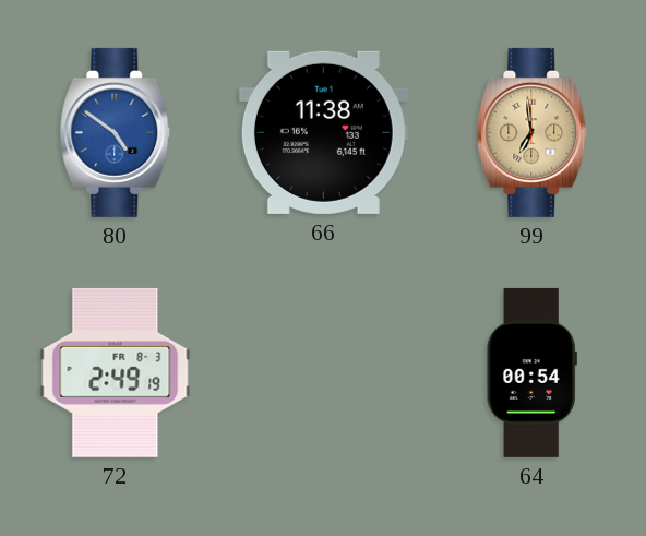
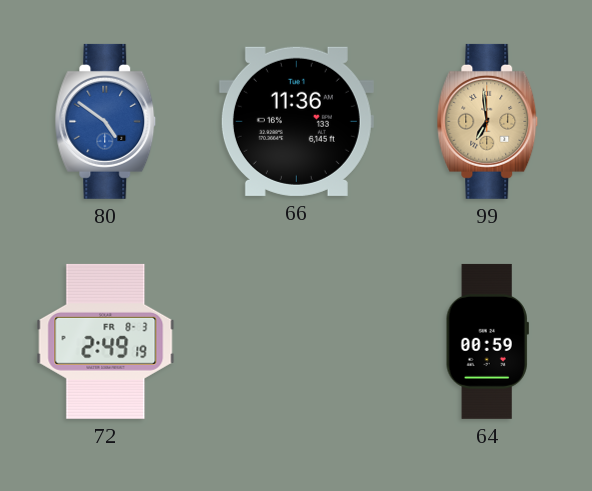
66: 11:38 -> 11:36
64: 00:54 -> 00:59
